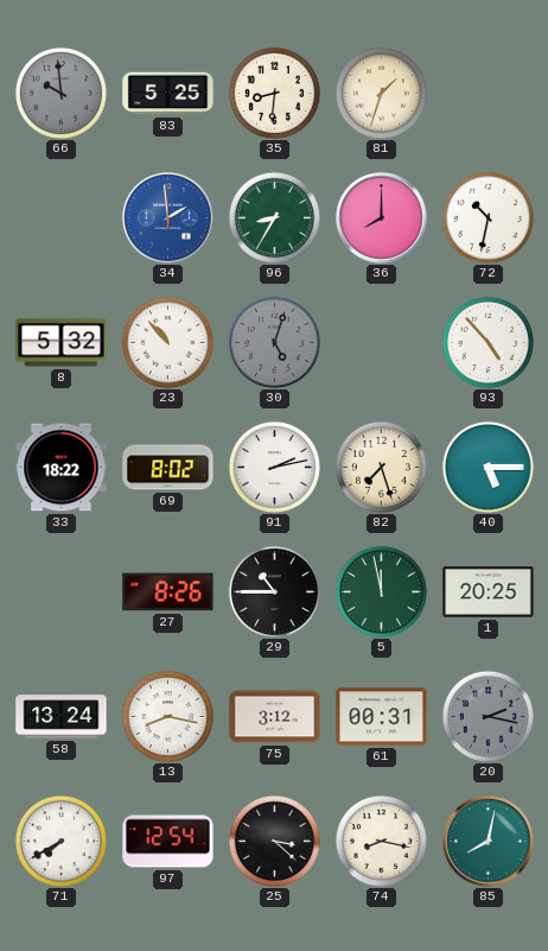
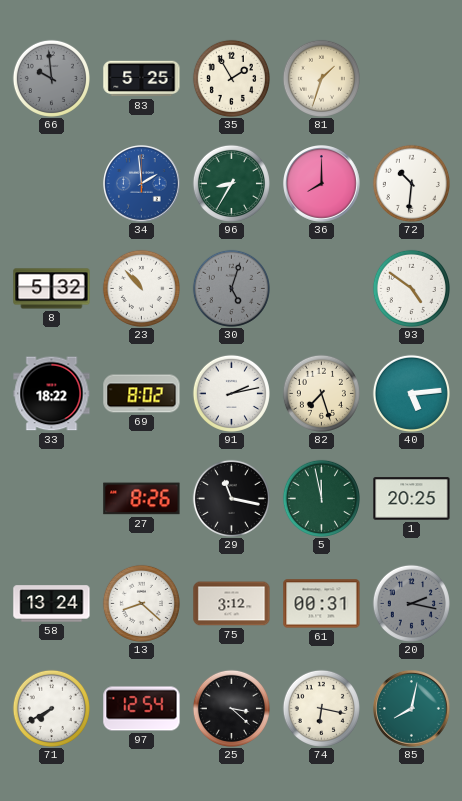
35: 8:31 -> 1:55
72: 10:32 -> 10:31
93: 4:53 -> 4:51
40: 5:15 -> 5:14
29: 10:45 -> 11:17
13: 8:17 -> 8:22
74: 8:17 -> 6:17
